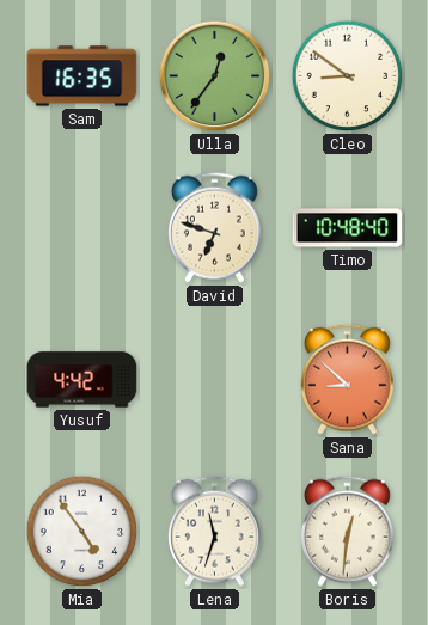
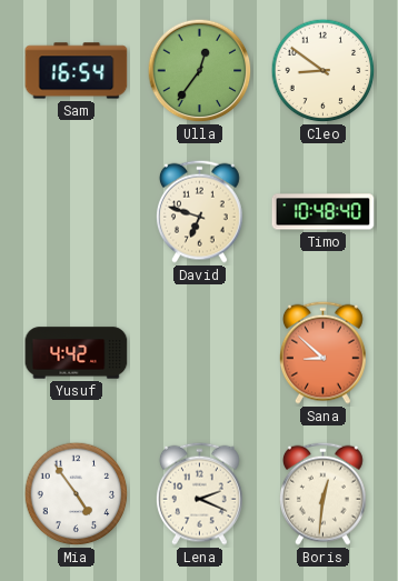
Sam: 16:35 -> 16:54
Lena: 11:33 -> 2:19
